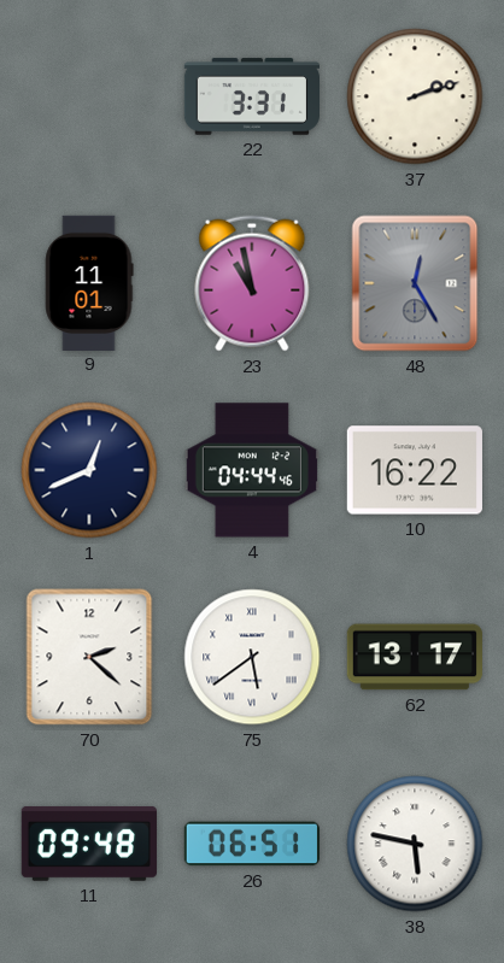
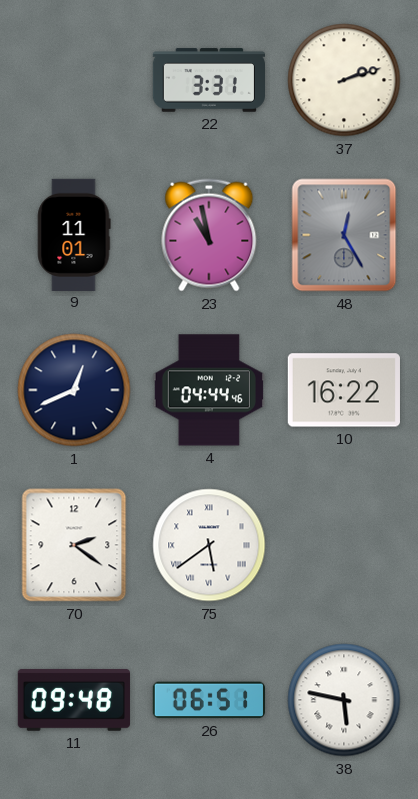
70: 2:22 -> 2:21
62: 13:17 -> none
